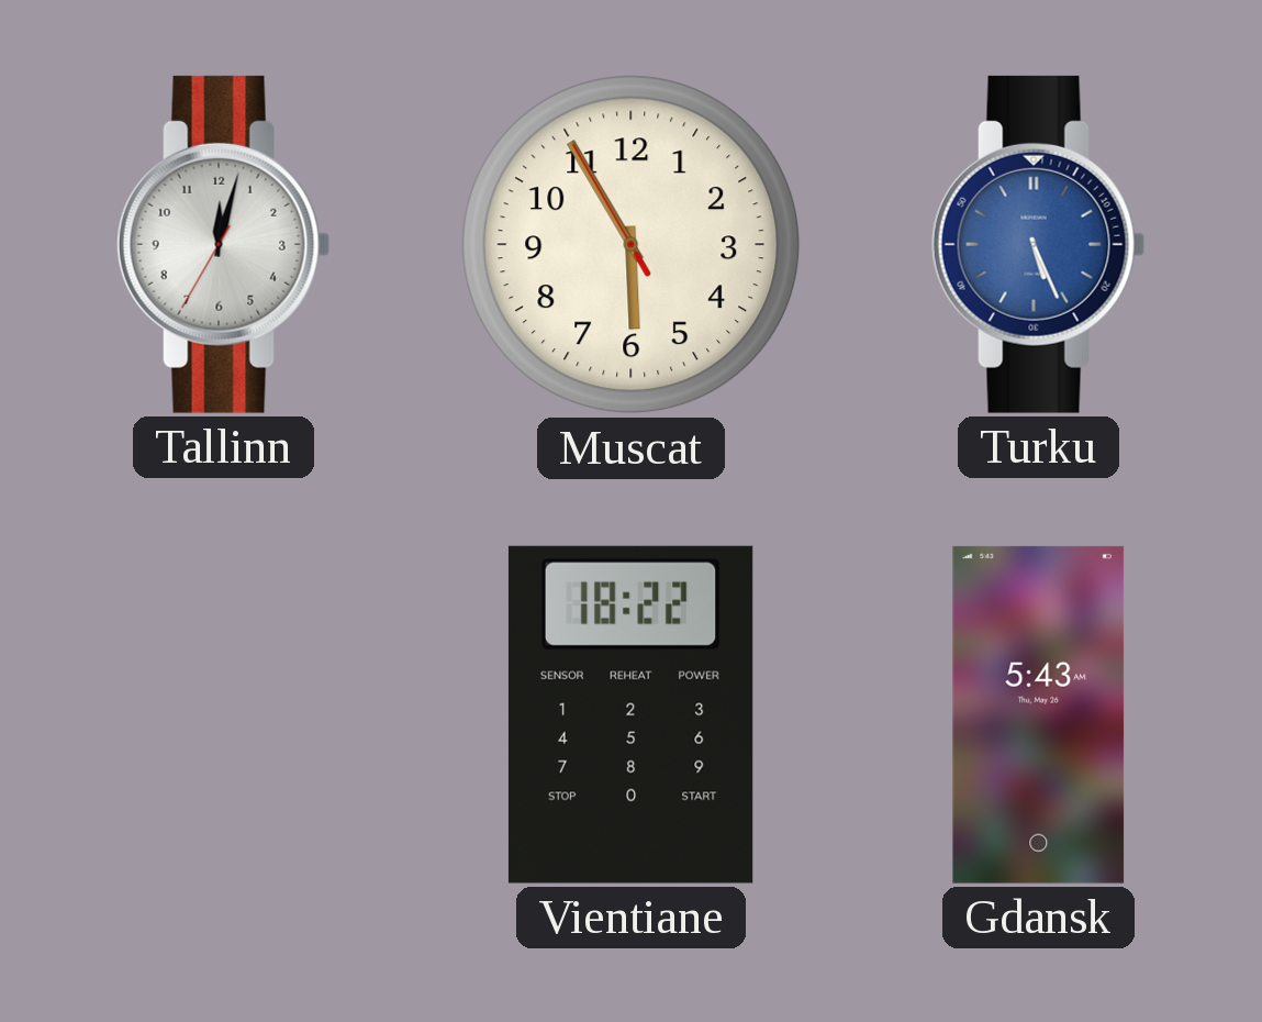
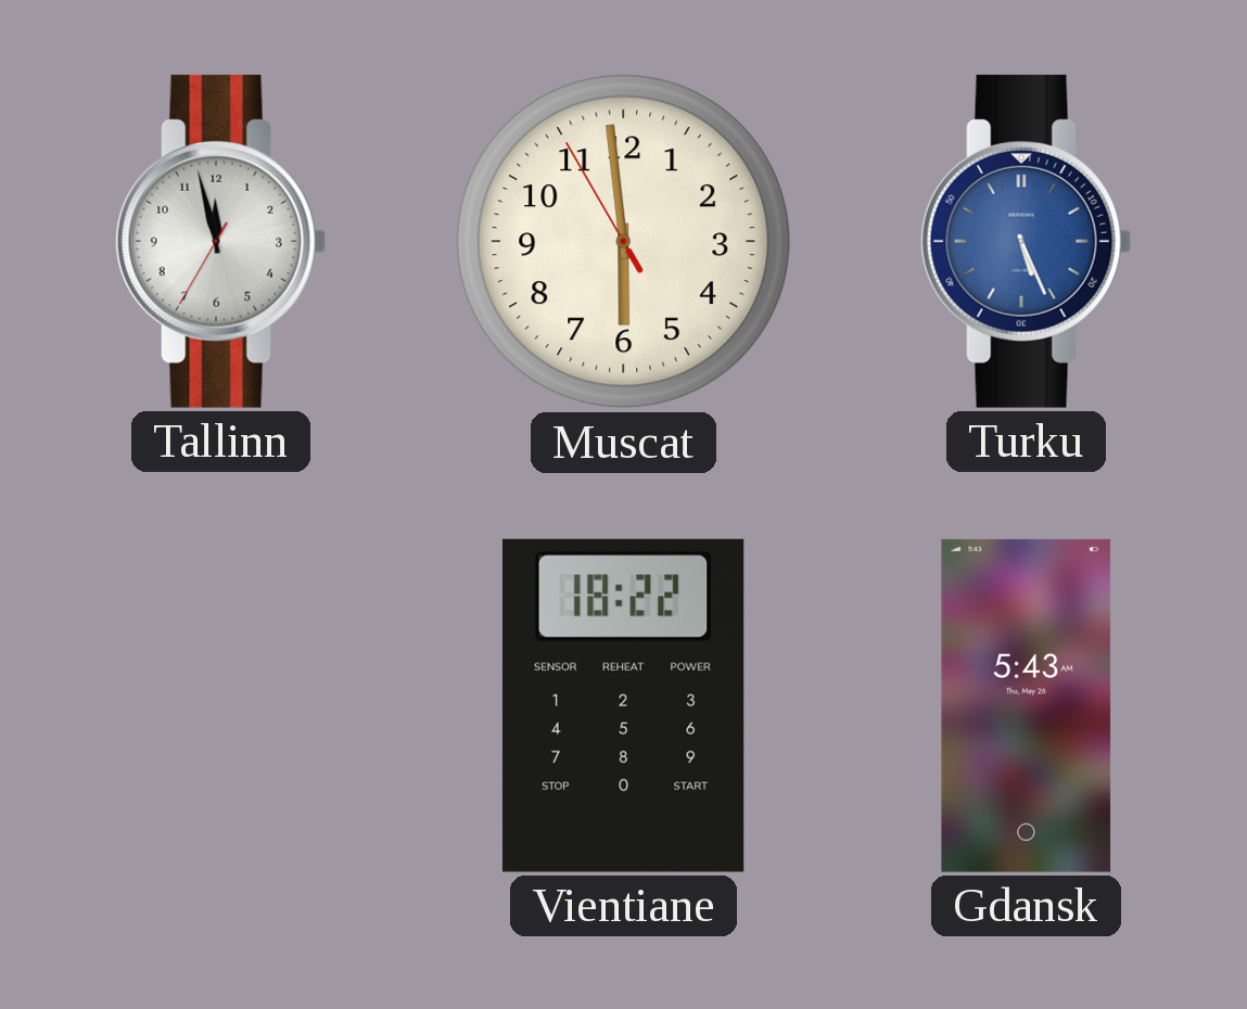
Tallinn: 12:02 -> 11:57
Muscat: 5:54 -> 5:58
